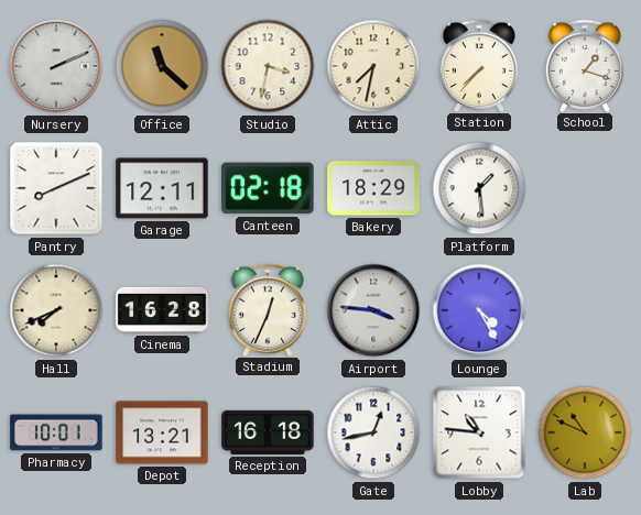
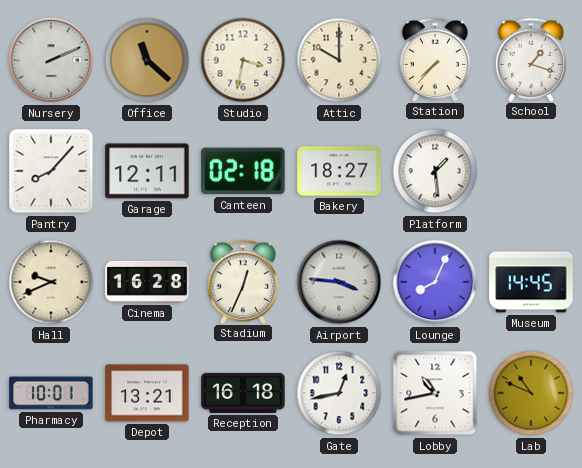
Attic: 7:32 -> 10:00
Pantry: 8:11 -> 8:07
Bakery: 18:29 -> 18:27
Hall: 7:41 -> 9:41
Lounge: 4:25 -> 8:04
Museum: none -> 14:45
Lobby: 10:46 -> 10:43
